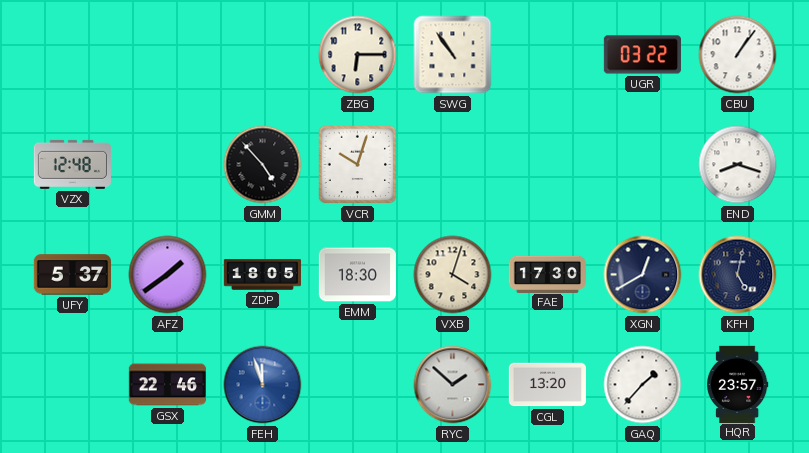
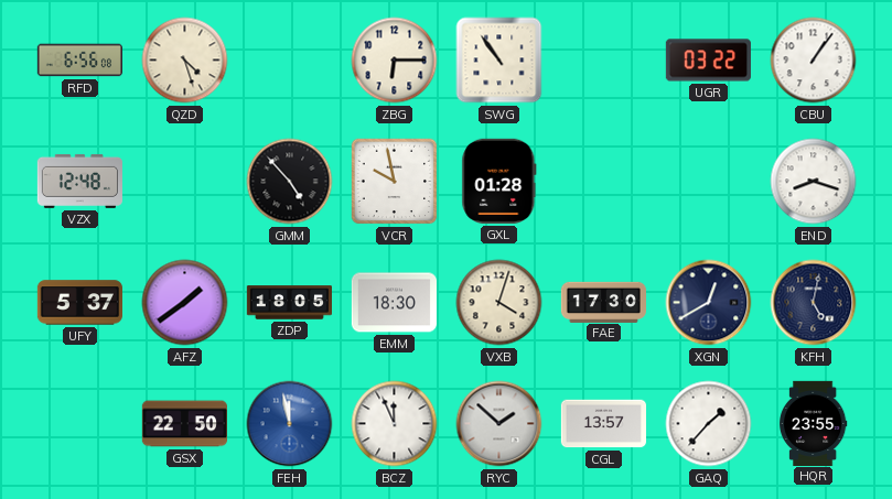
RFD: none -> 6:56
QZD: none -> 4:27
VCR: 10:03 -> 9:58
GXL: none -> 01:28
GSX: 22:46 -> 22:50
FEH: 11:57 -> 11:58
BCZ: none -> 11:56
CGL: 13:20 -> 13:57
HQR: 23:57 -> 23:55
